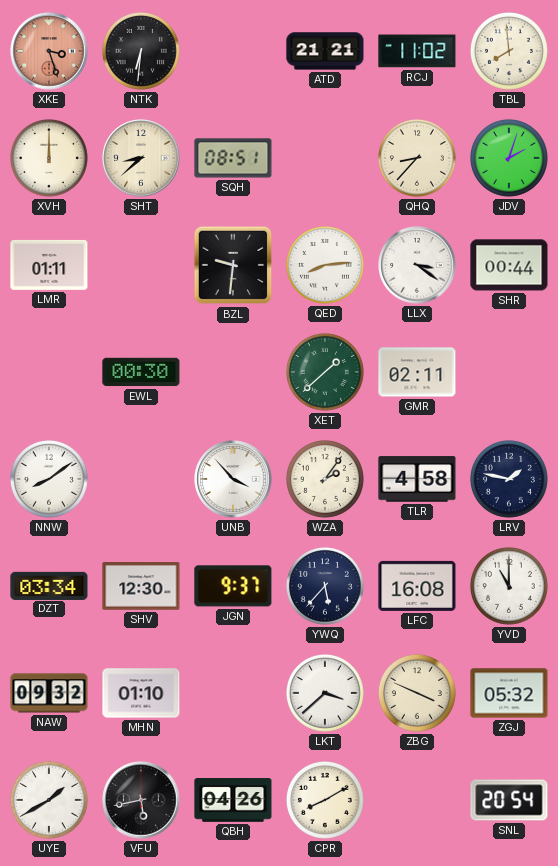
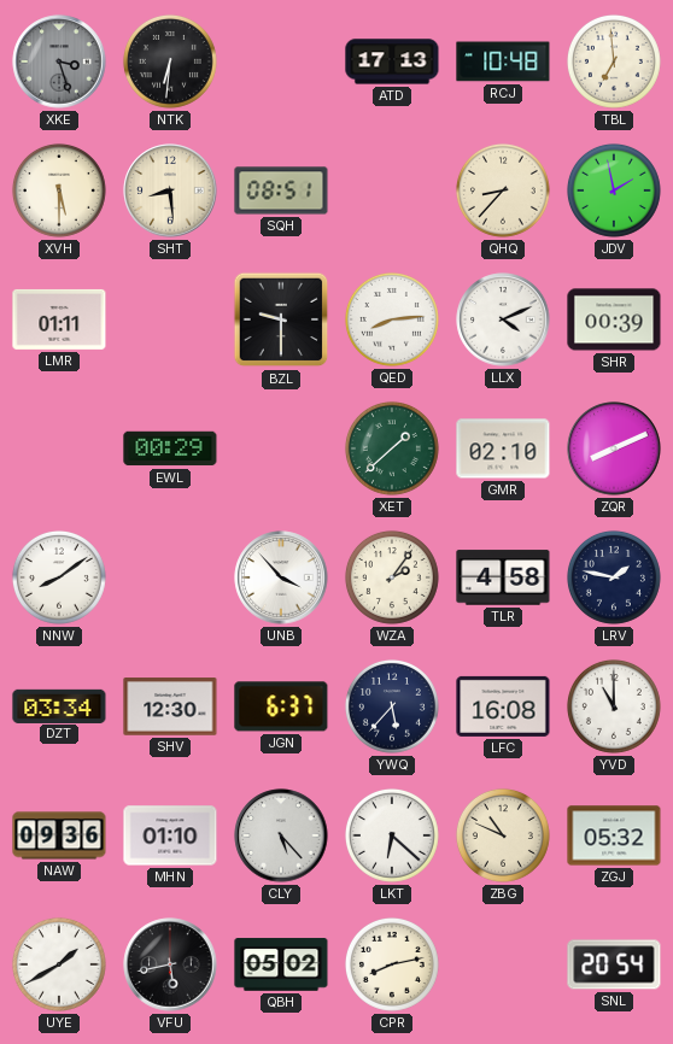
XKE dial: salmon -> grey
ATD: 21:21 -> 17:13
RCJ: 11:02 -> 10:48
TBL: 7:59 -> 6:59
XVH: 12:00 -> 5:30
SHT: 8:38 -> 8:29
JDV: 2:03 -> 1:58
BZL: 9:31 -> 9:30
LLX: 3:21 -> 4:11
SHR: 00:44 -> 00:39
EWL: 00:30 -> 00:29
GMR: 02:11 -> 02:10
ZQR: none -> 8:11
JGN: 9:37 -> 6:37
NAW: 09:32 -> 09:36
CLY: none -> 5:23
LKT: 3:38 -> 6:22
ZBG: 3:49 -> 10:49
QBH: 04:26 -> 05:02
CPR: 8:10 -> 8:13
